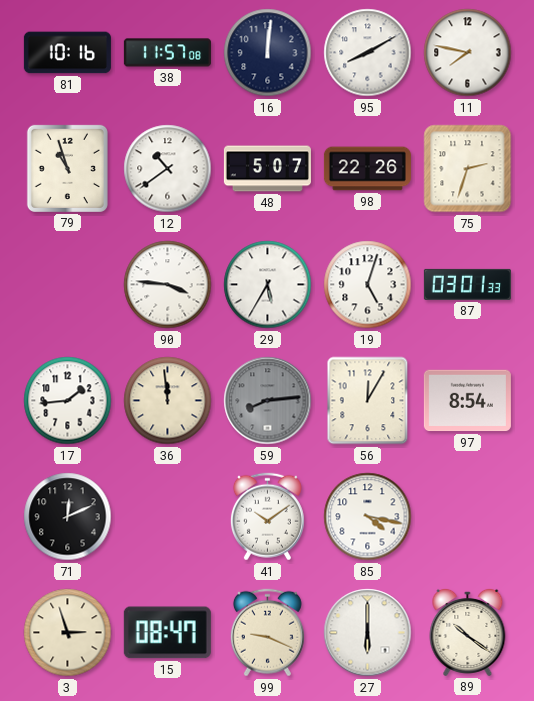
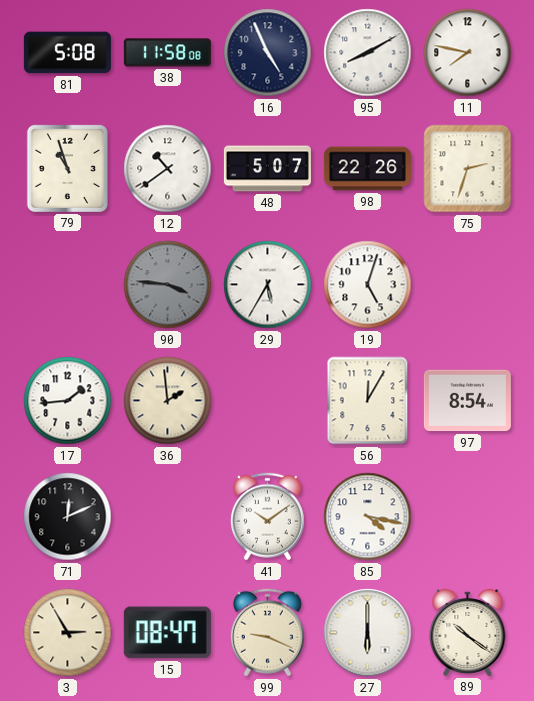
81: 10:16 -> 5:08
38: 11:57 -> 11:58
16: 12:01 -> 4:56
90 dial: white -> grey
87: 03:01 -> none
36: 11:59 -> 1:59
59: 8:14 -> none
3: 2:57 -> 2:55
